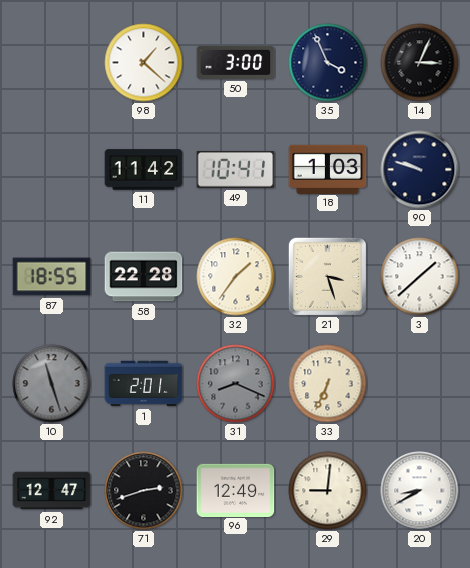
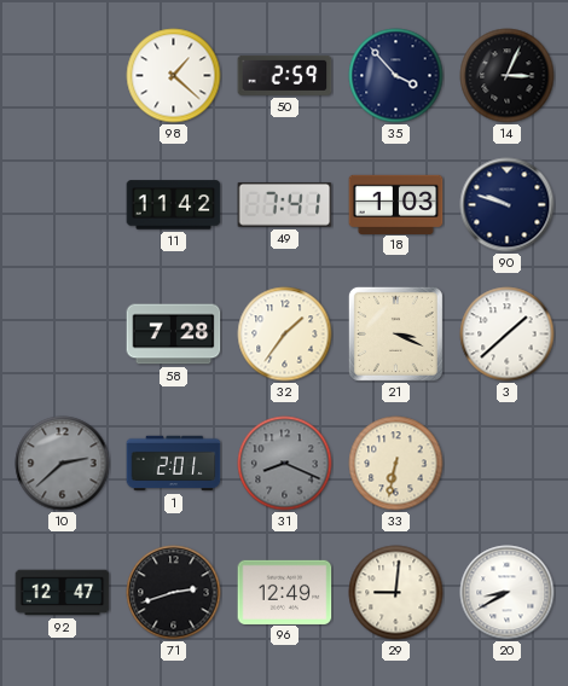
50: 3:00 -> 2:59
35: 3:56 -> 3:53
49: 10:41 -> 7:41
87: 18:55 -> none
58: 22:28 -> 7:28
21: 3:27 -> 3:19
10: 11:27 -> 2:38
33: 6:34 -> 6:32
